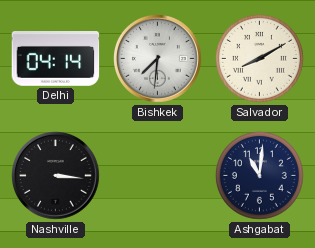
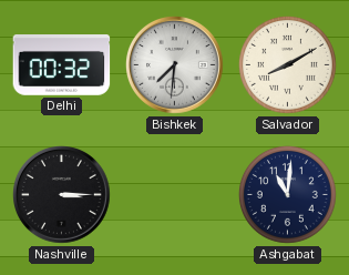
Delhi: 04:14 -> 00:32
Nashville: 3:16 -> 3:15
